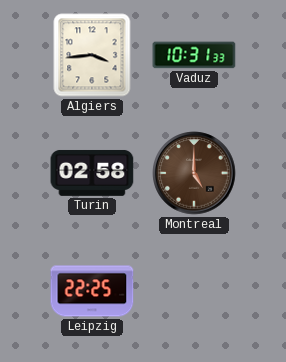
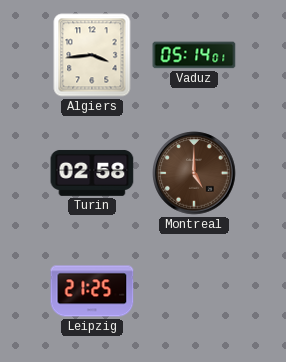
Vaduz: 10:31 -> 05:14
Leipzig: 22:25 -> 21:25
